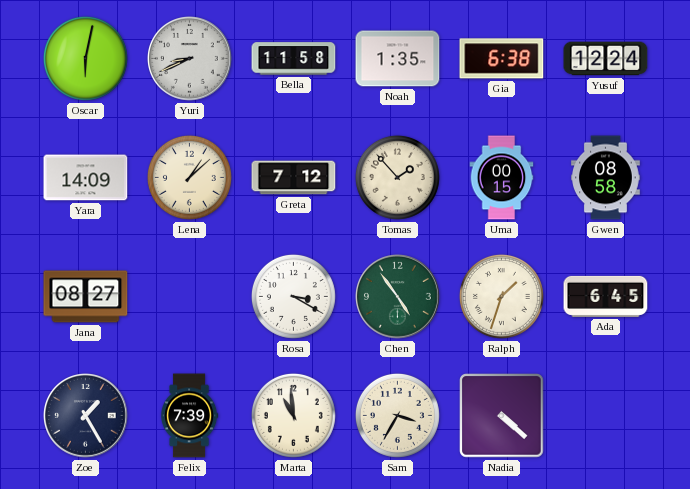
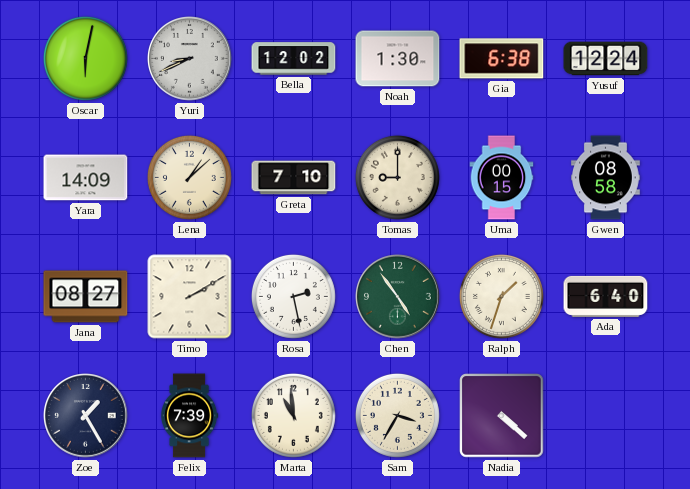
Bella: 11:58 -> 12:02
Noah: 1:35 -> 1:30
Greta: 7:12 -> 7:10
Tomas: 1:53 -> 9:00
Timo: none -> 2:10
Rosa: 3:20 -> 2:28
Ada: 6:45 -> 6:40
